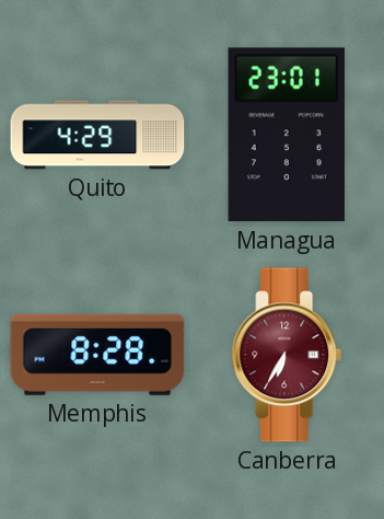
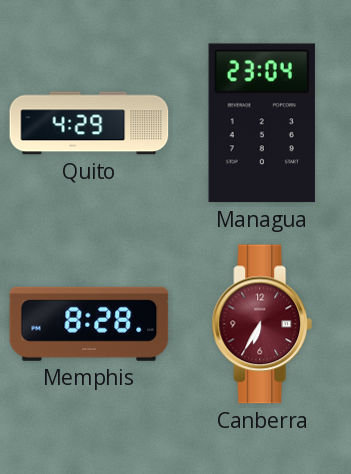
Managua: 23:01 -> 23:04
